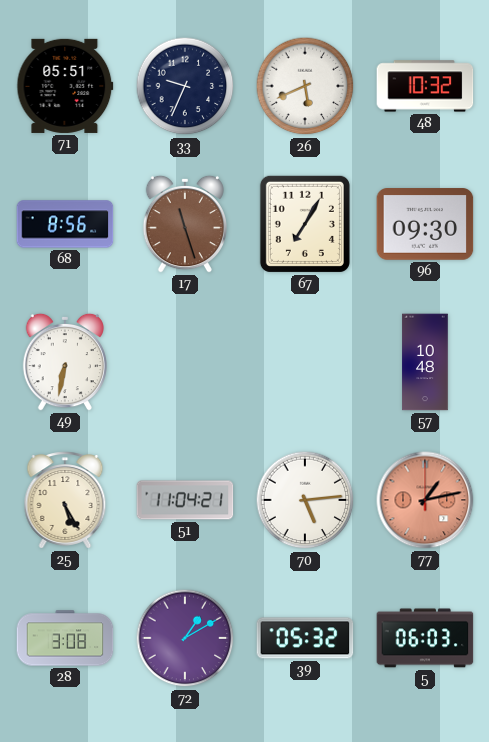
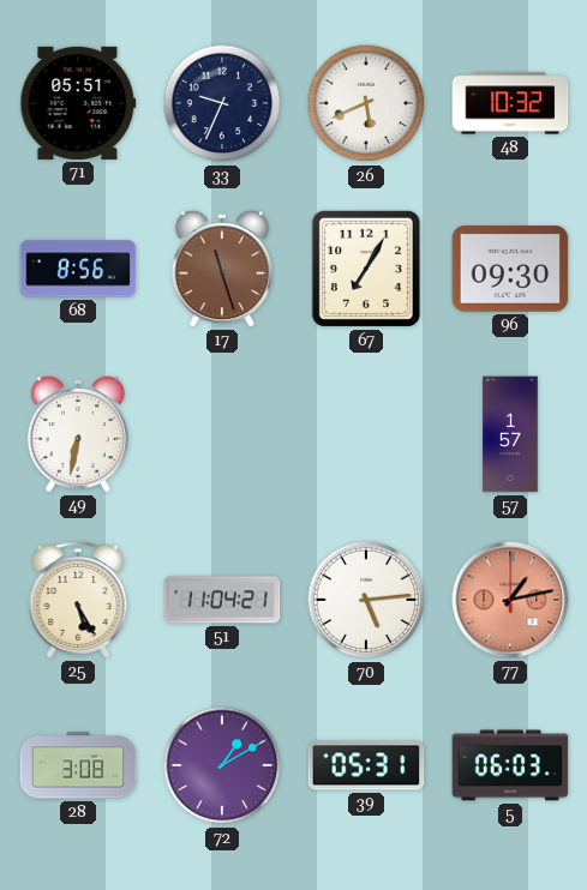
57: 10:48 -> 1:57
39: 05:32 -> 05:31
